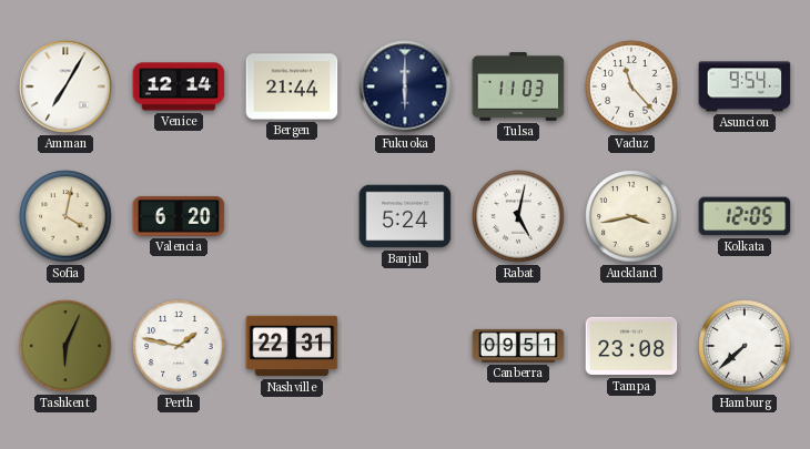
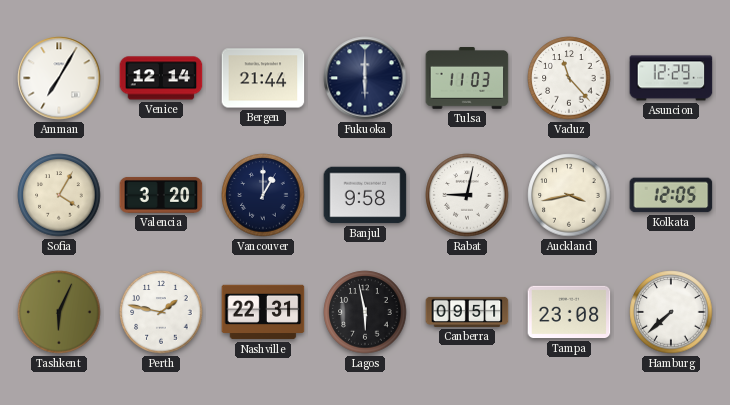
Asuncion: 9:54 -> 12:29
Sofia: 4:02 -> 4:05
Valencia: 6:20 -> 3:20
Vancouver: none -> 1:00
Banjul: 5:24 -> 9:58
Rabat: 5:02 -> 9:02
Lagos: none -> 5:58
